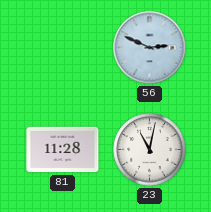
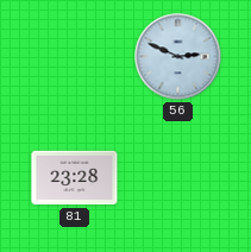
81: 11:28 -> 23:28
23: 11:02 -> none
